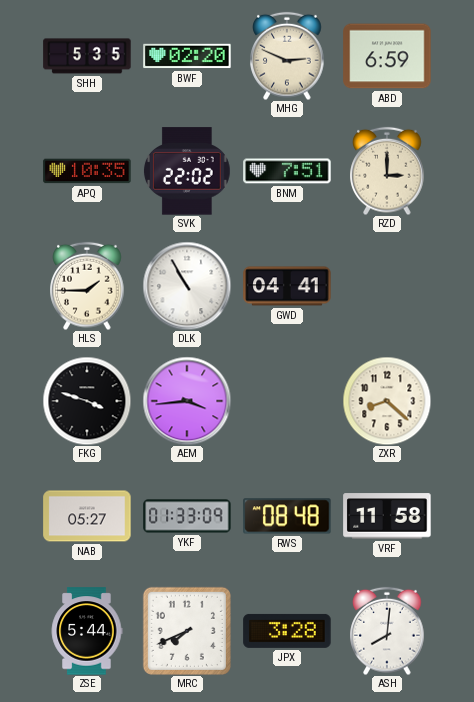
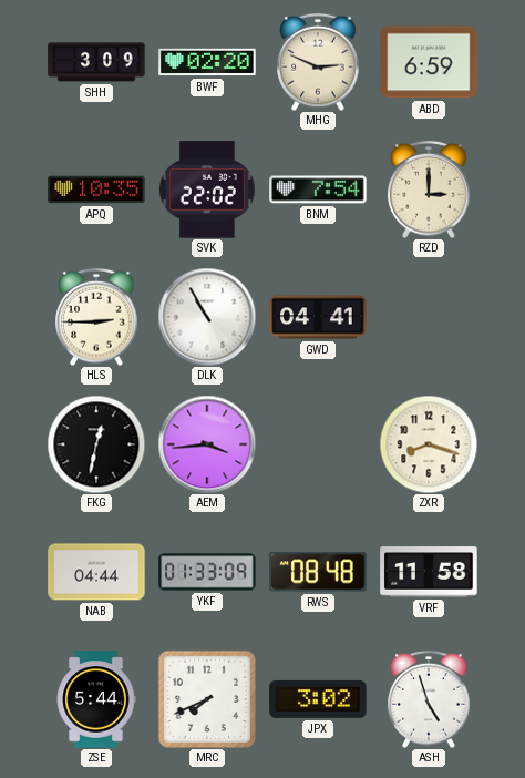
SHH: 5:35 -> 3:09
BNM: 7:51 -> 7:54
HLS: 1:45 -> 2:45
FKG: 3:48 -> 12:32
ZXR: 8:22 -> 8:18
NAB: 05:27 -> 04:44
JPX: 3:28 -> 3:02
ASH: 8:01 -> 4:57
